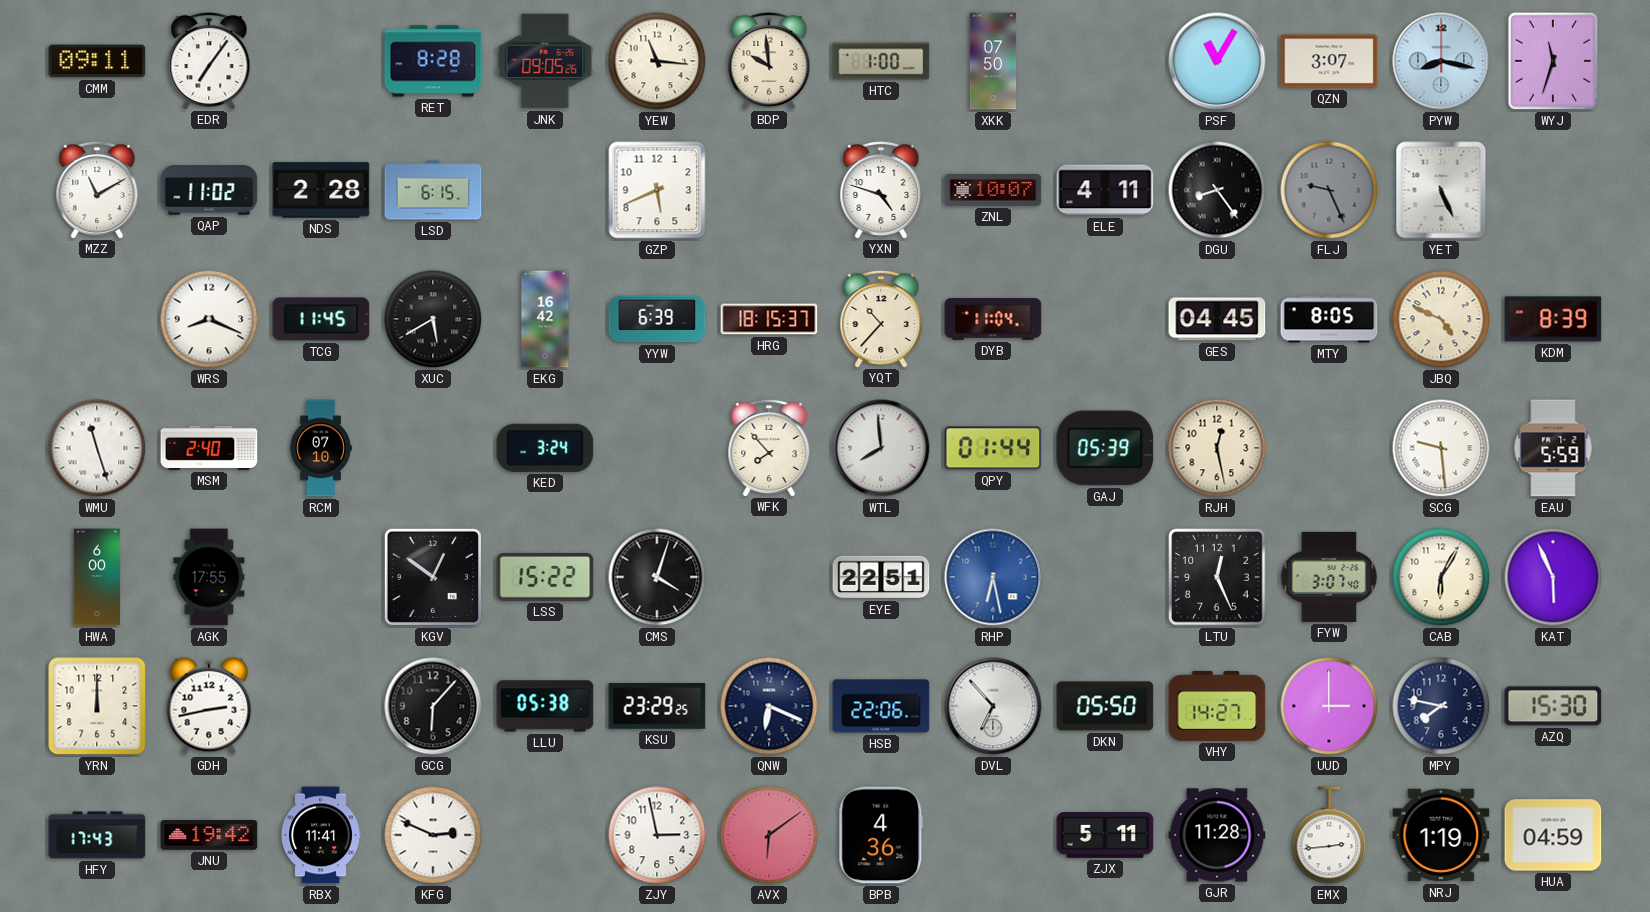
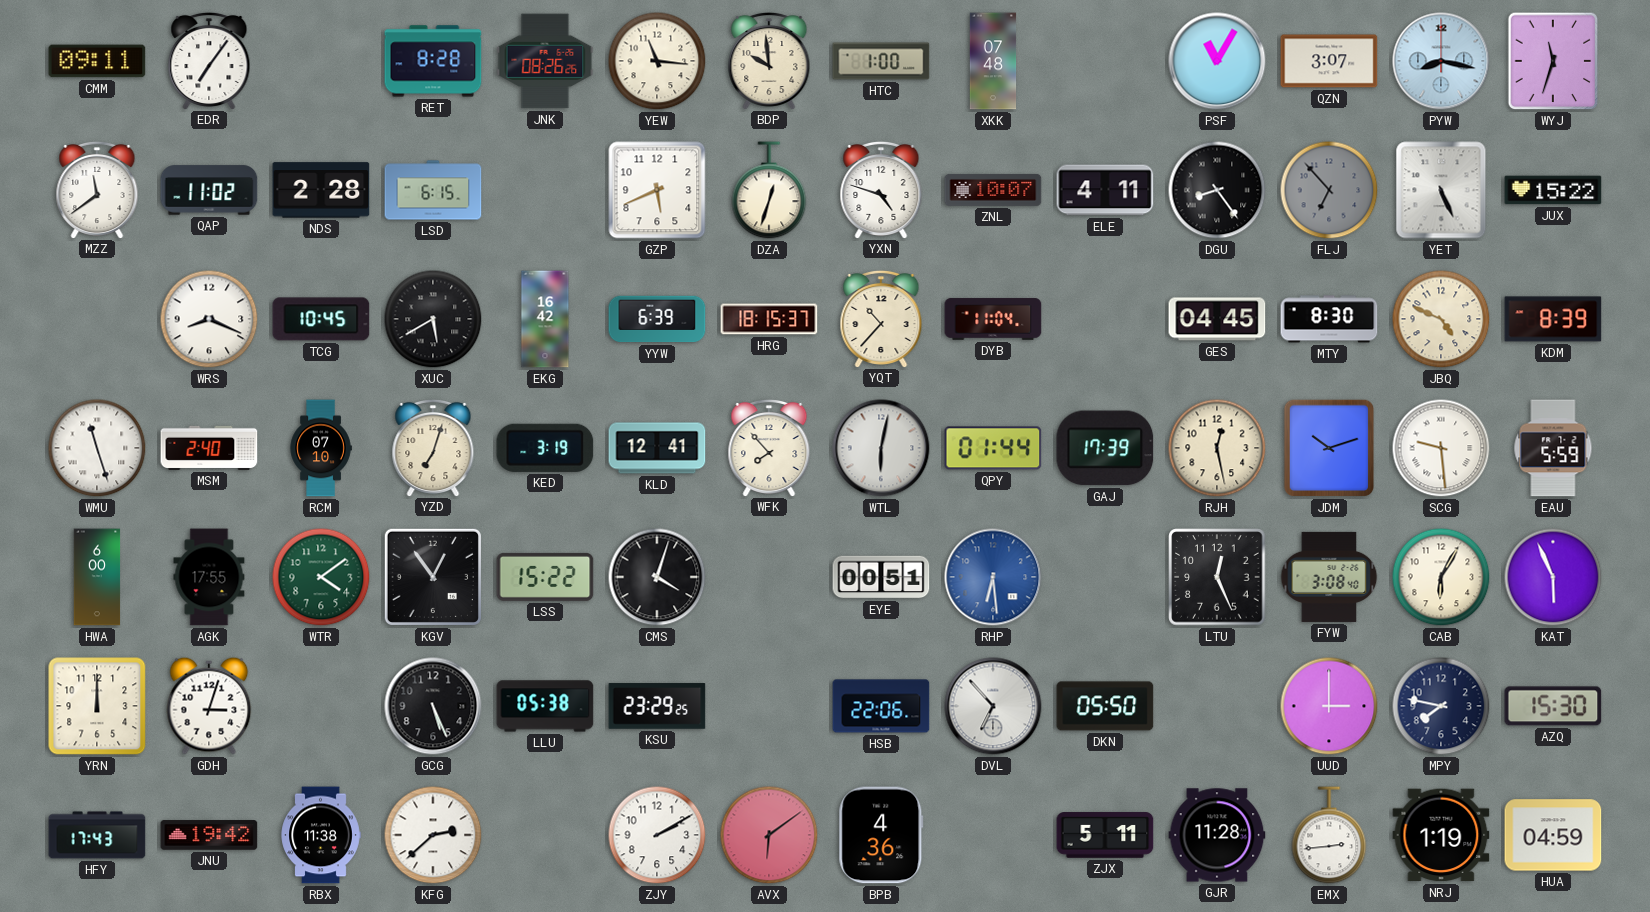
JNK: 09:05 -> 08:26
XKK: 07:50 -> 07:48
MZZ: 11:10 -> 11:39
DZA: none -> 12:33
FLJ: 9:26 -> 6:53
JUX: none -> 15:22
TCG: 11:45 -> 10:45
MTY: 8:05 -> 8:30
YZD: none -> 7:03
KED: 3:24 -> 3:19
KLD: none -> 12:41
WTL: 7:59 -> 6:02
GAJ: 05:39 -> 17:39
JDM: none -> 10:12
WTR: none -> 4:09
KGV: 12:51 -> 12:54
EYE: 22:51 -> 00:51
RHP: 6:28 -> 6:29
FYW: 3:07 -> 3:08
GDH: 2:43 -> 3:03
GCG: 6:07 -> 5:26
QNW: 6:19 -> none
VHY: 14:27 -> none
RBX: 11:41 -> 11:38
KFG: 2:49 -> 2:38
ZJY: 2:58 -> 2:10
